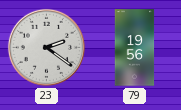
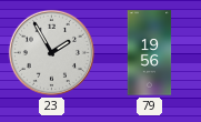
23: 2:21 -> 1:55
